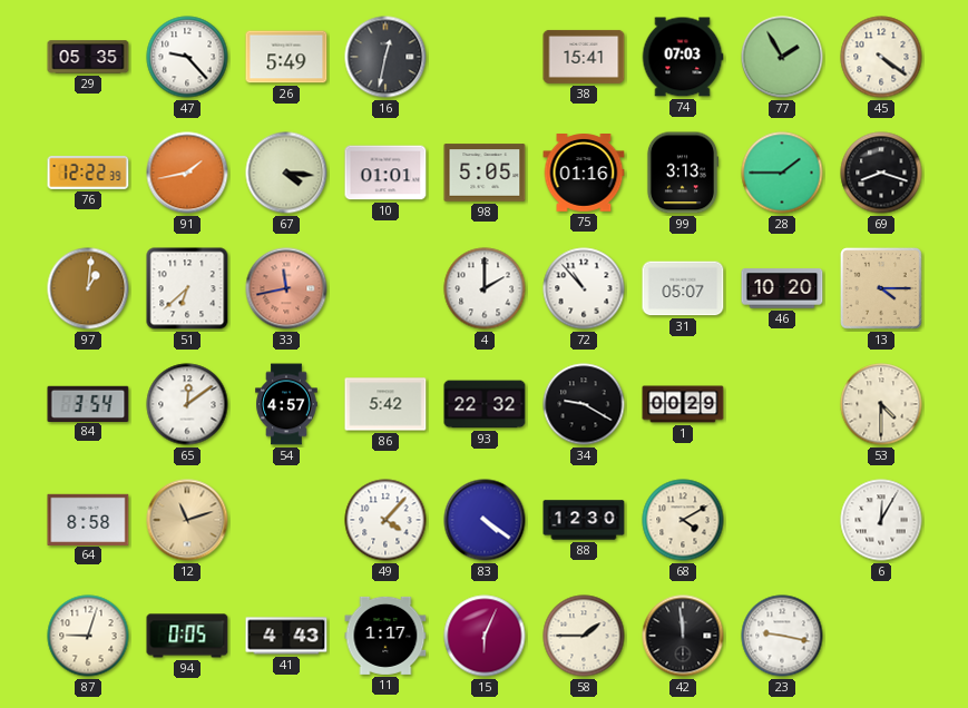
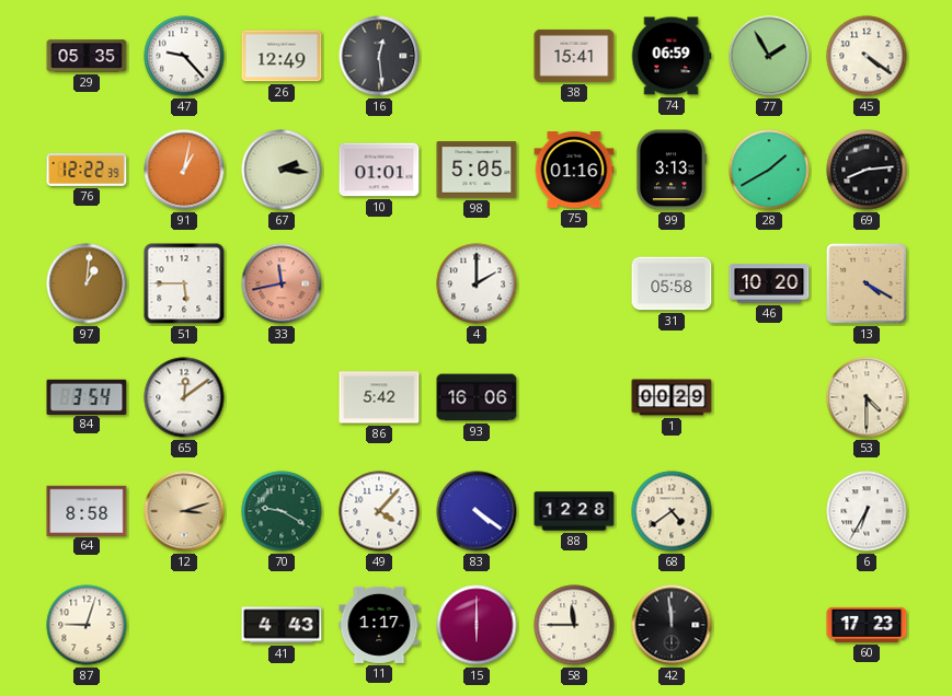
26: 5:49 -> 12:49
16: 12:32 -> 12:29
74: 07:03 -> 06:59
91: 1:43 -> 1:02
67: 4:16 -> 2:16
28: 1:45 -> 1:40
69: 8:18 -> 8:14
51: 6:38 -> 5:45
72: 10:53 -> none
31: 05:07 -> 05:58
13: 4:15 -> 4:20
54: 4:57 -> none
93: 22:32 -> 16:06
34: 9:20 -> none
12: 11:12 -> 3:12
70: none -> 9:20
88: 12:30 -> 12:28
68: 4:10 -> 4:39
6: 12:05 -> 6:35
94: 0:05 -> none
15: 6:04 -> 6:00
58: 1:45 -> 11:45
23: 9:17 -> none
60: none -> 17:23
